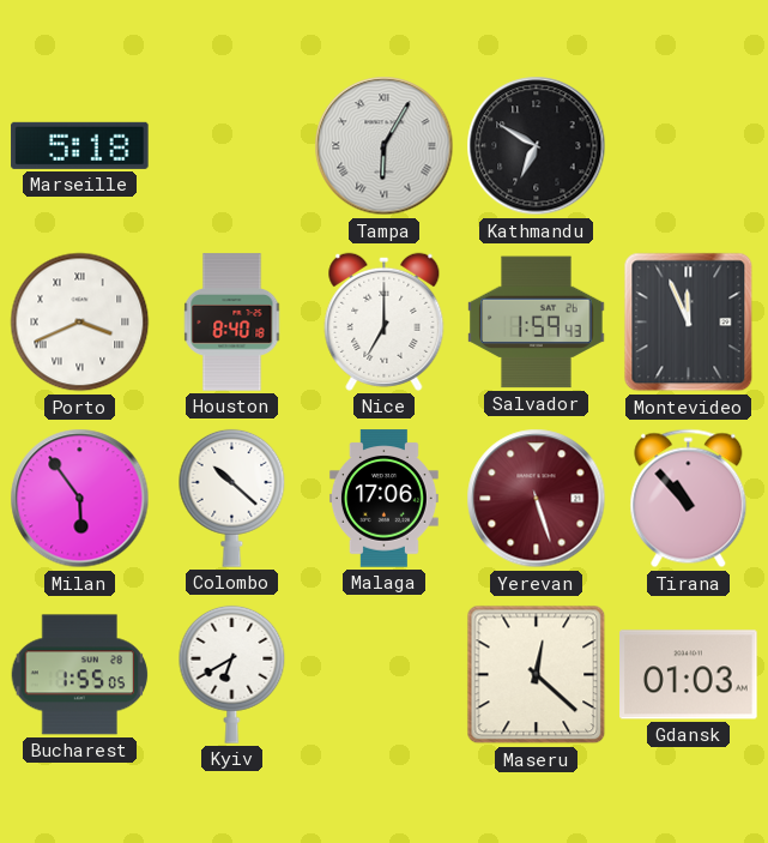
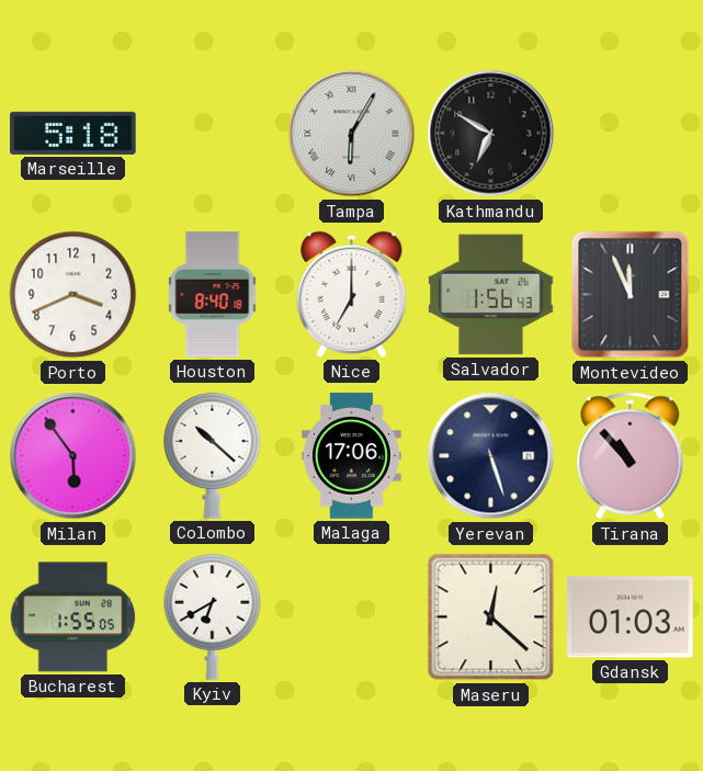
Porto numerals: Roman -> Arabic
Salvador: 1:59 -> 1:56
Yerevan dial: burgundy -> navy
